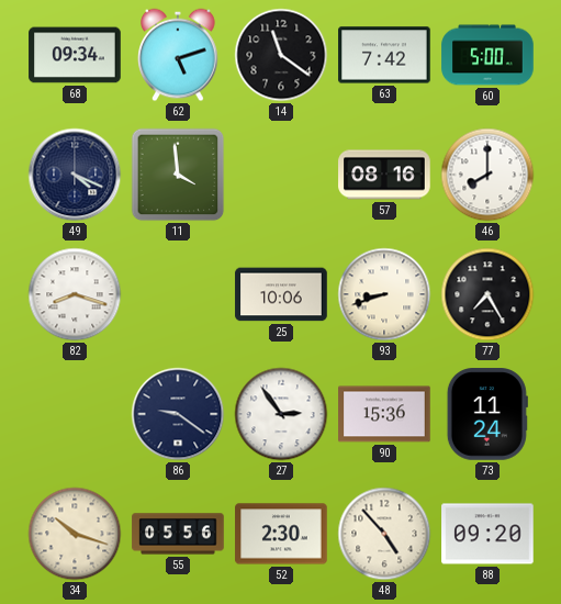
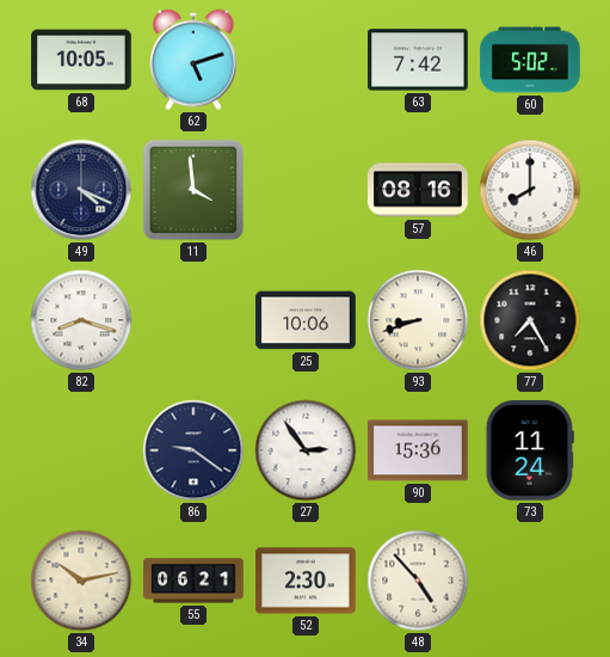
68: 09:34 -> 10:05
14: 11:21 -> none
60: 5:00 -> 5:02
34: 10:18 -> 10:13
55: 05:56 -> 06:21
88: 09:20 -> none
